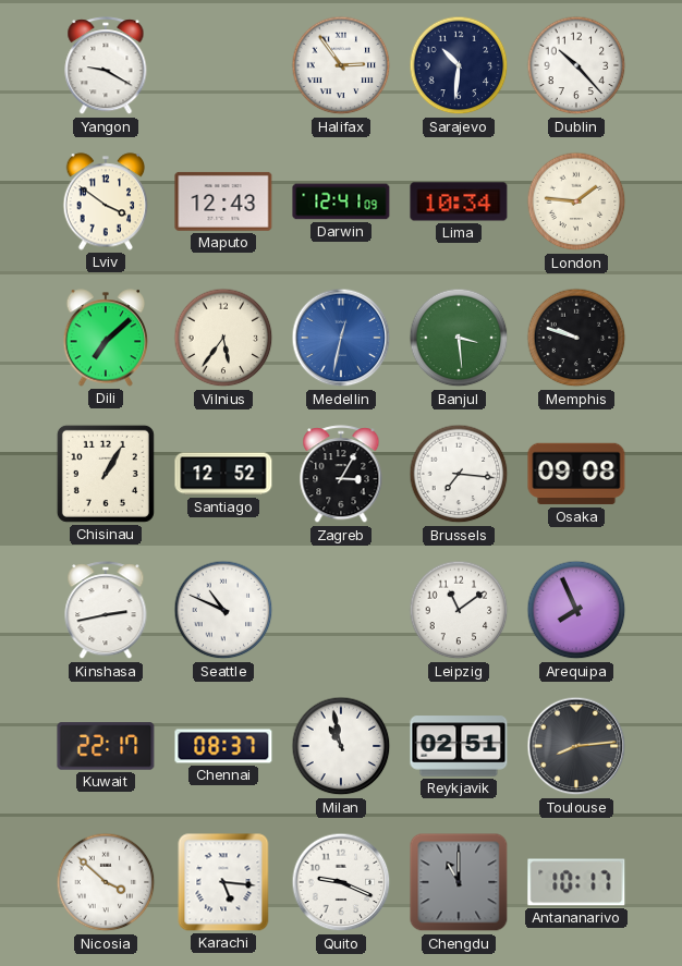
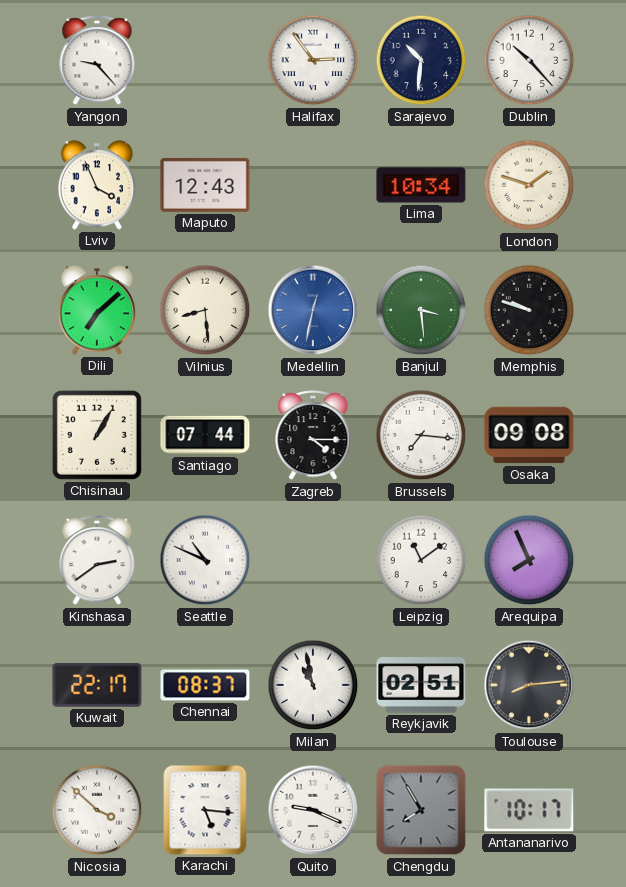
Yangon: 9:20 -> 9:23
Lviv: 3:51 -> 3:56
Darwin: 12:41 -> none
London: 1:46 -> 1:48
Vilnius: 5:36 -> 8:29
Santiago: 12:52 -> 07:44
Zagreb: 3:05 -> 4:15
Kinshasa: 2:43 -> 2:39
Chengdu: 11:00 -> 7:55
